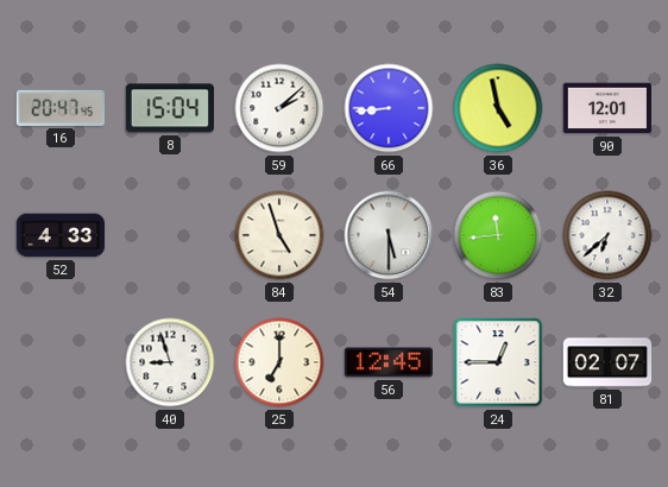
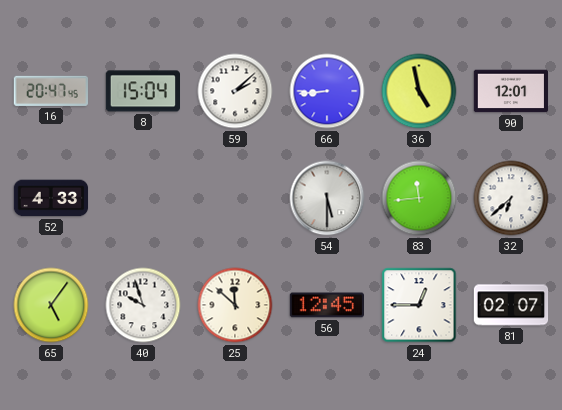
84: 4:57 -> none
65: none -> 5:06
40: 8:57 -> 9:57
25: 7:00 -> 11:52
